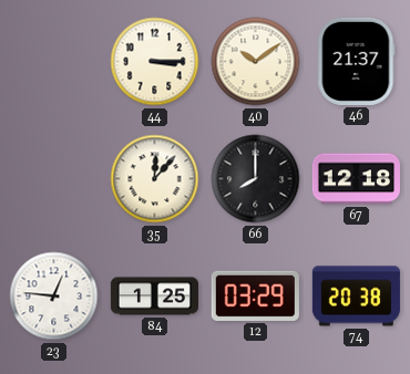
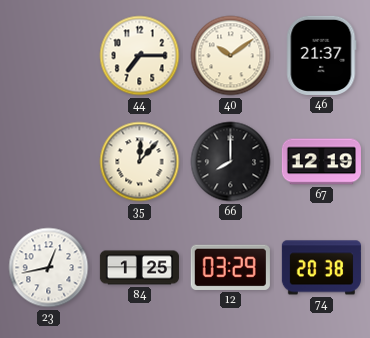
44: 3:15 -> 7:15
67: 12:18 -> 12:19
23: 12:46 -> 12:43
